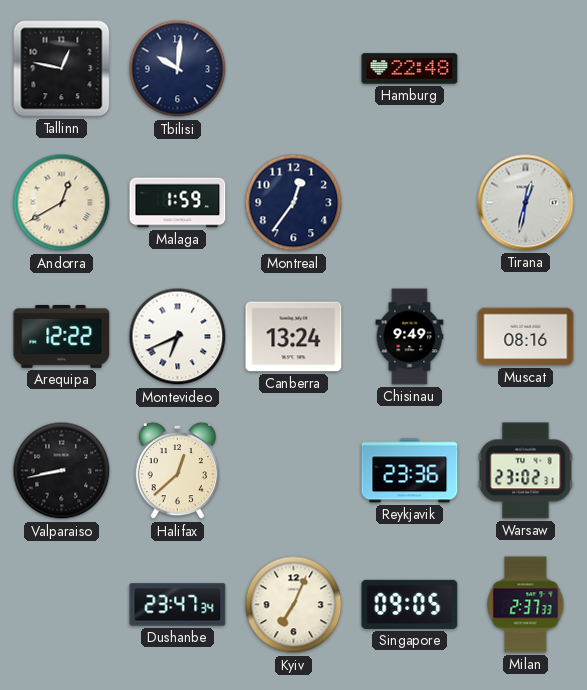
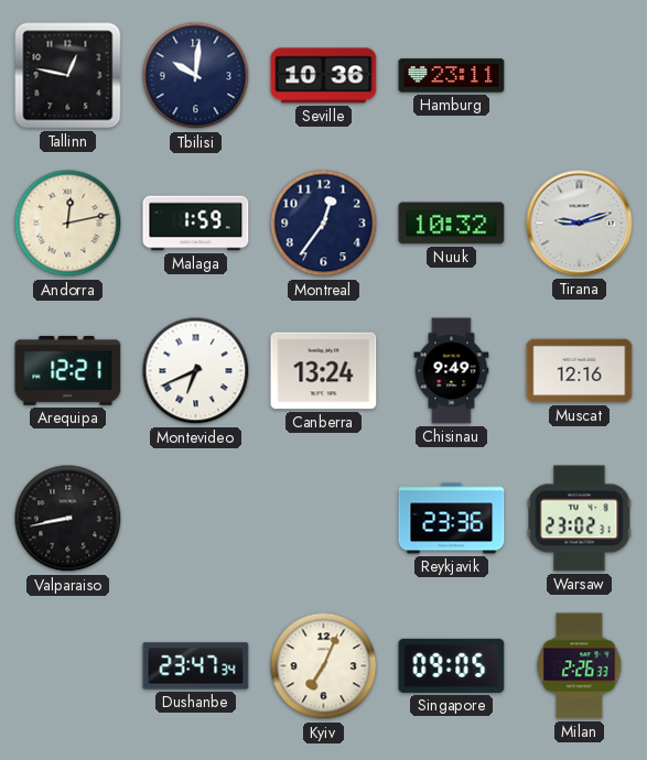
Seville: none -> 10:36
Hamburg: 22:48 -> 23:11
Andorra: 12:40 -> 12:13
Nuuk: none -> 10:32
Tirana: 12:32 -> 9:12
Arequipa: 12:22 -> 12:21
Muscat: 08:16 -> 12:16
Halifax: 12:38 -> none
Milan: 2:37 -> 2:26
